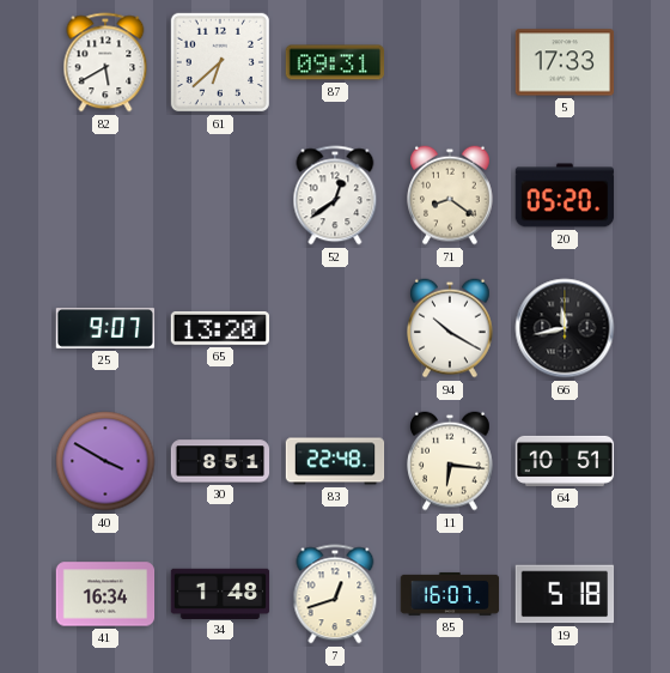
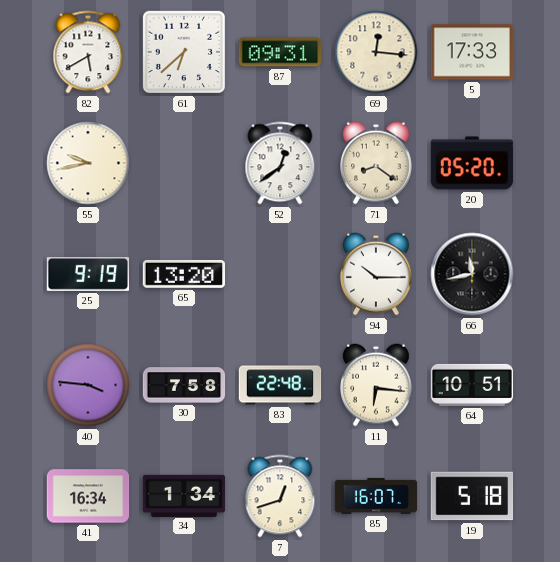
69: none -> 12:16
55: none -> 9:43
25: 9:07 -> 9:19
94: 10:20 -> 10:15
40: 3:50 -> 3:46
30: 8:51 -> 7:58
34: 1:48 -> 1:34
